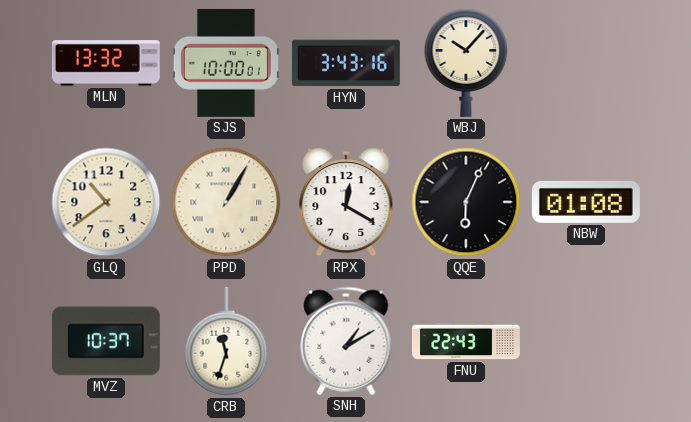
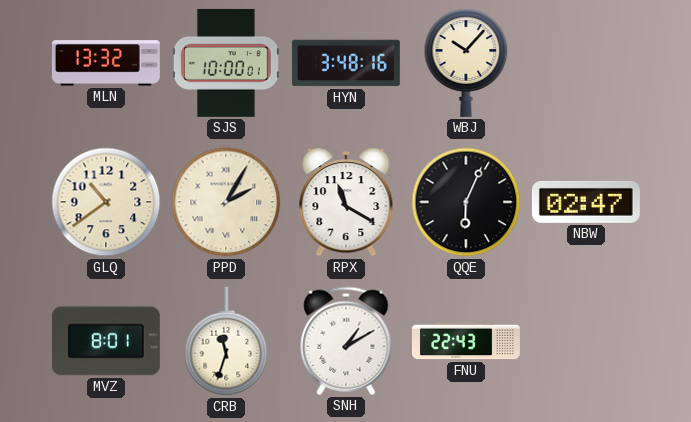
HYN: 3:43 -> 3:48
PPD: 1:05 -> 2:05
RPX: 12:20 -> 11:20
NBW: 01:08 -> 02:47
MVZ: 10:37 -> 8:01
